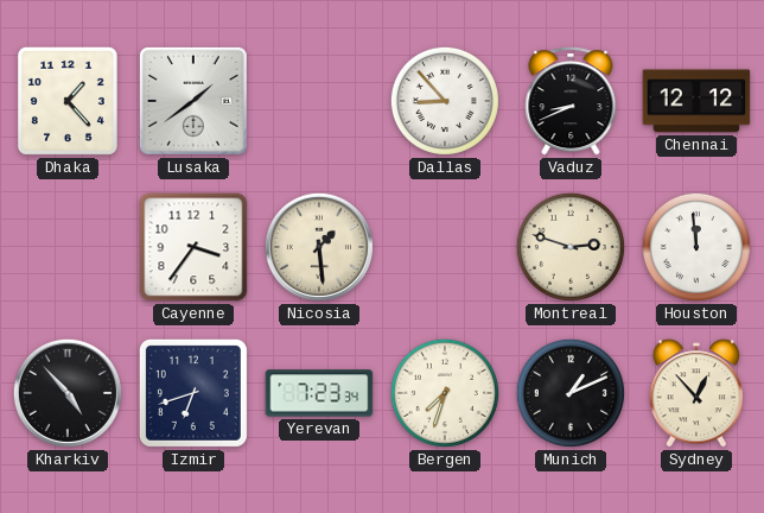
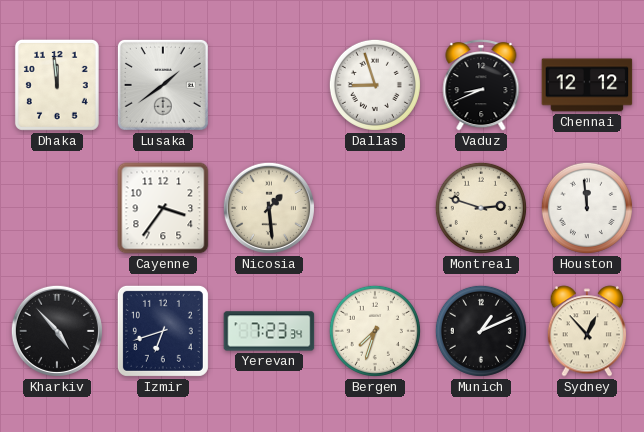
Dhaka: 1:23 -> 11:59
Dallas: 8:53 -> 8:57
